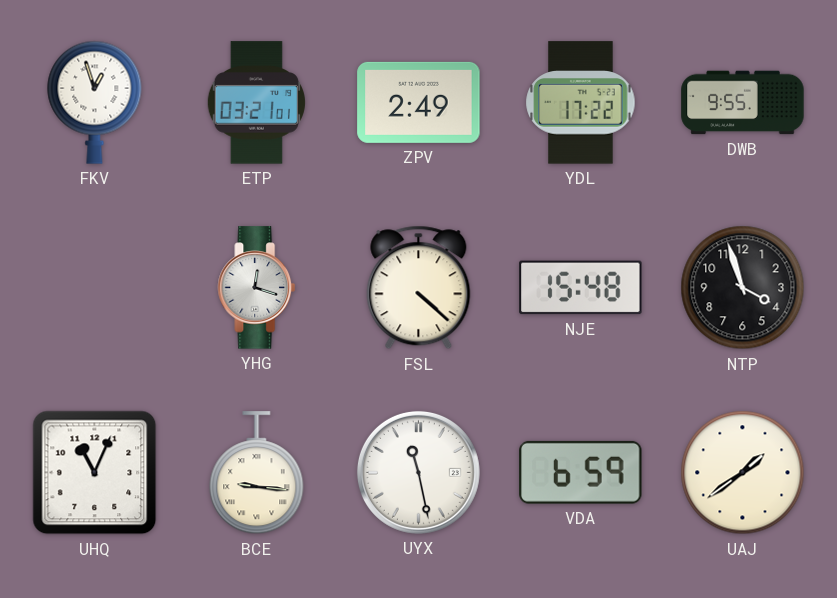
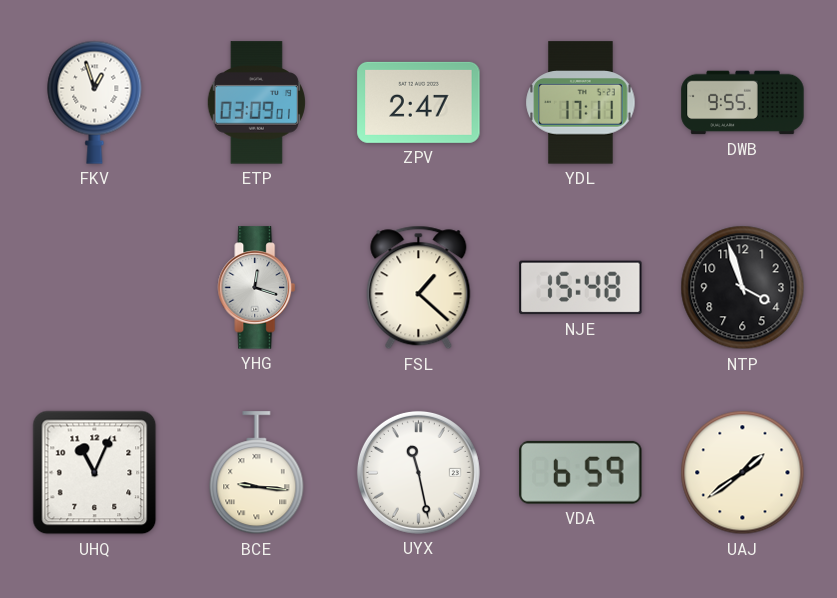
ETP: 03:21 -> 03:09
ZPV: 2:49 -> 2:47
YDL: 17:22 -> 17:11
FSL: 4:22 -> 1:22
